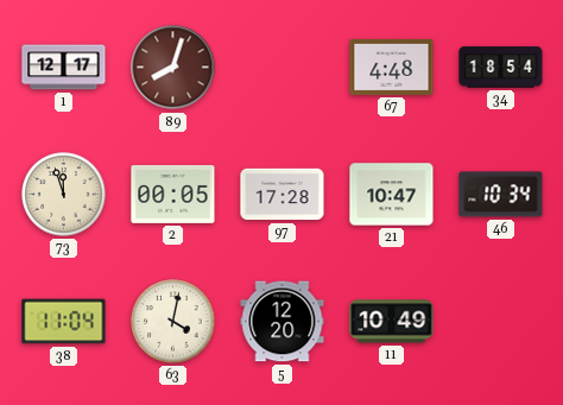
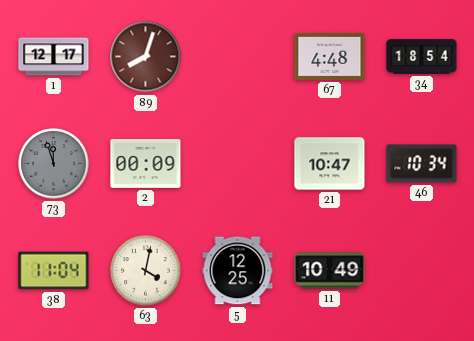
73 dial: cream -> grey
2: 00:05 -> 00:09
97: 17:28 -> none
5: 12:20 -> 12:25
